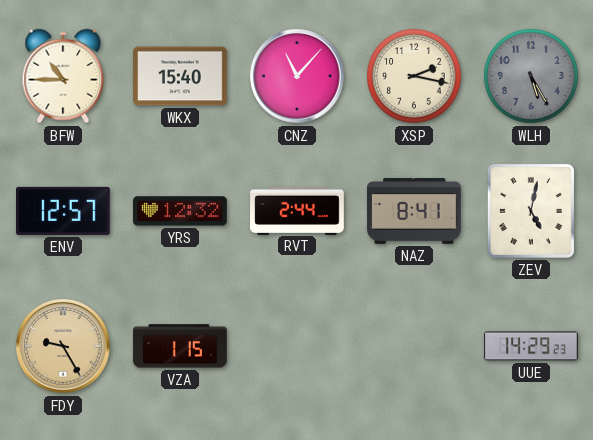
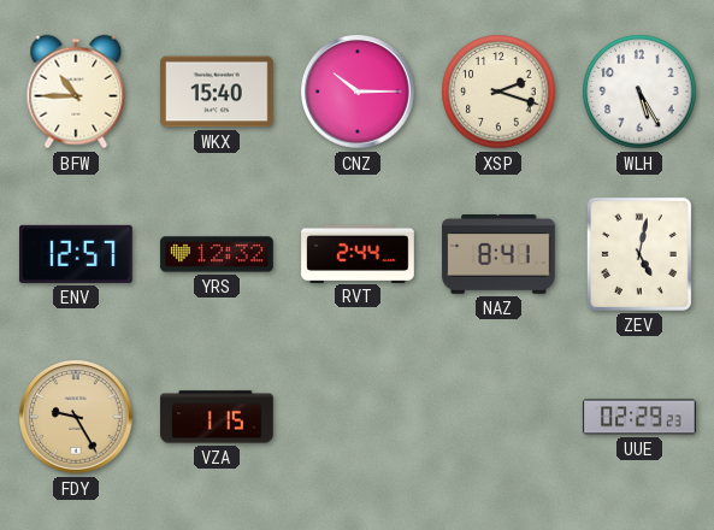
CNZ: 11:07 -> 10:15
XSP: 2:17 -> 2:18
WLH dial: grey -> white
UUE: 14:29 -> 02:29
